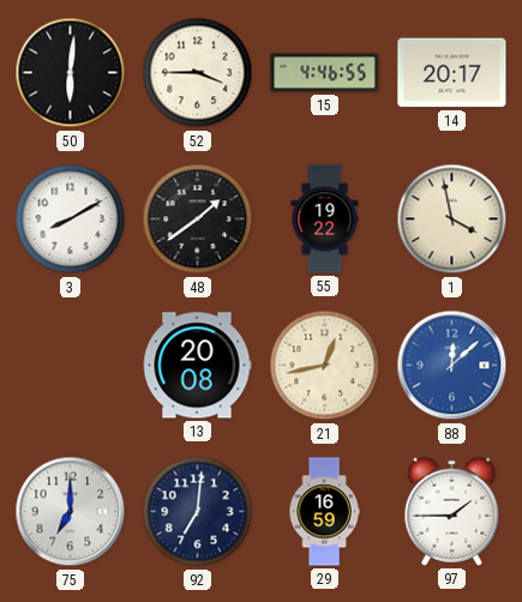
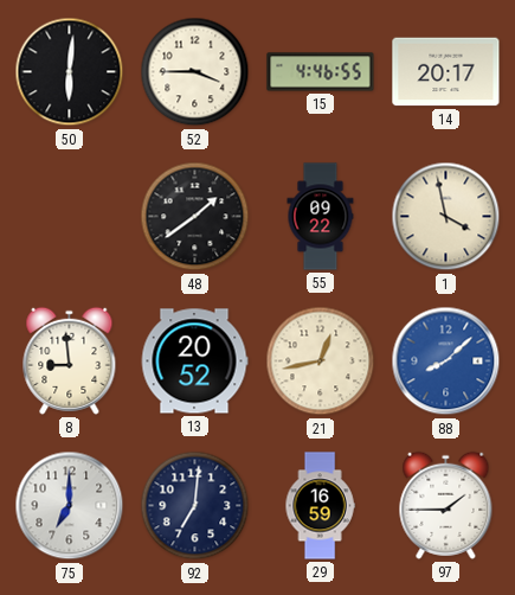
3: 8:10 -> none
55: 19:22 -> 09:22
8: none -> 8:59
13: 20:08 -> 20:52
88: 12:08 -> 8:08
